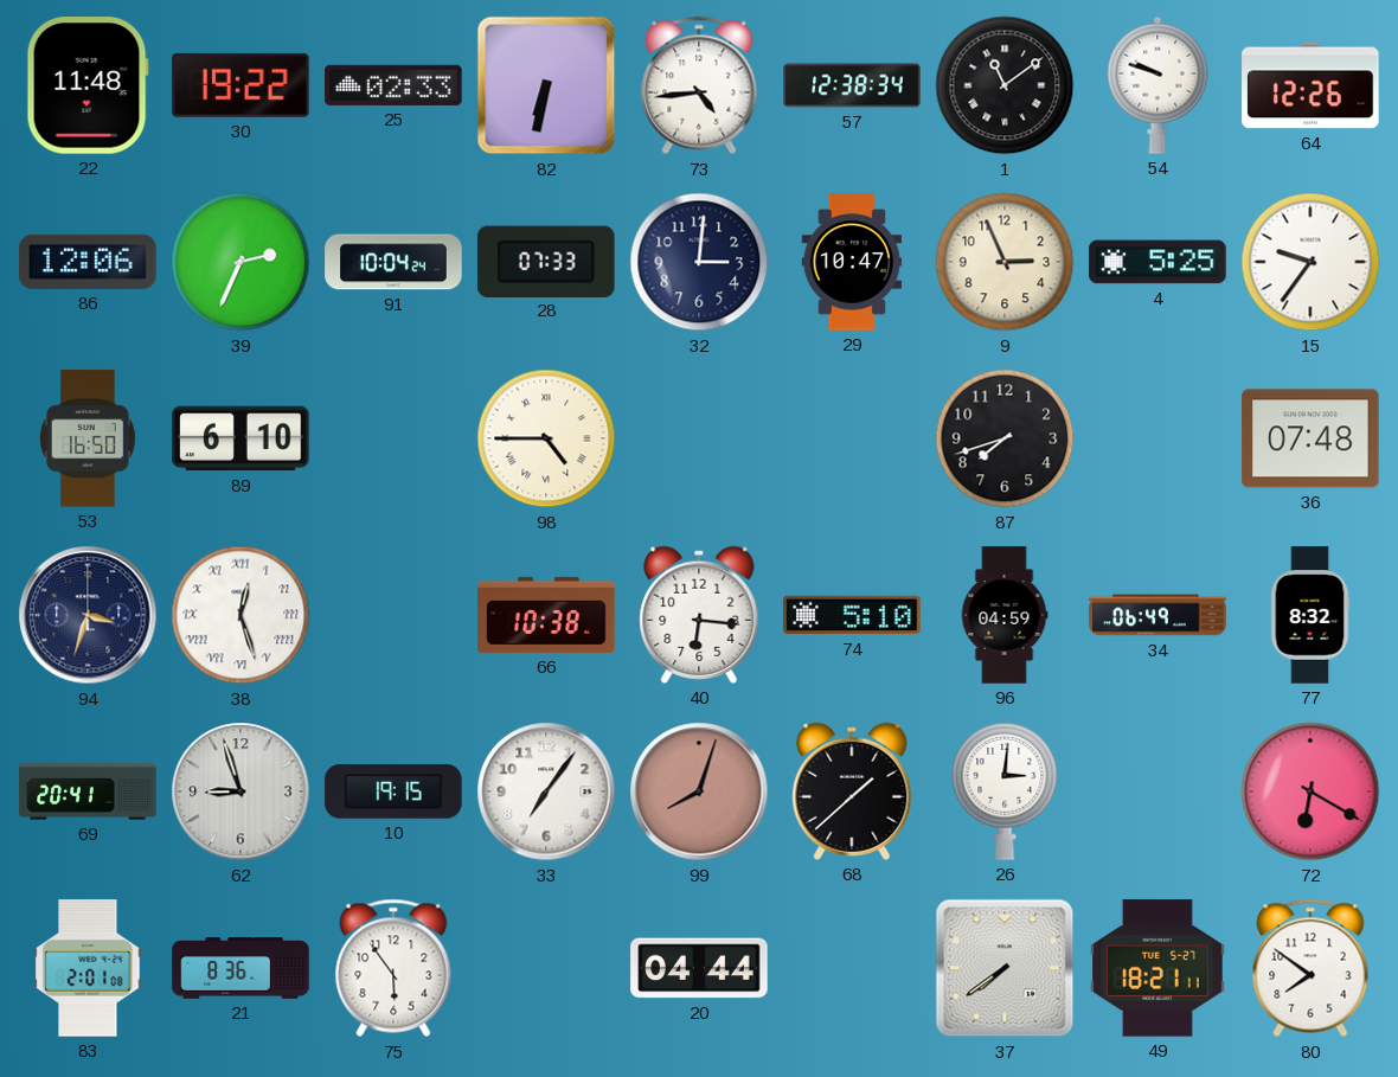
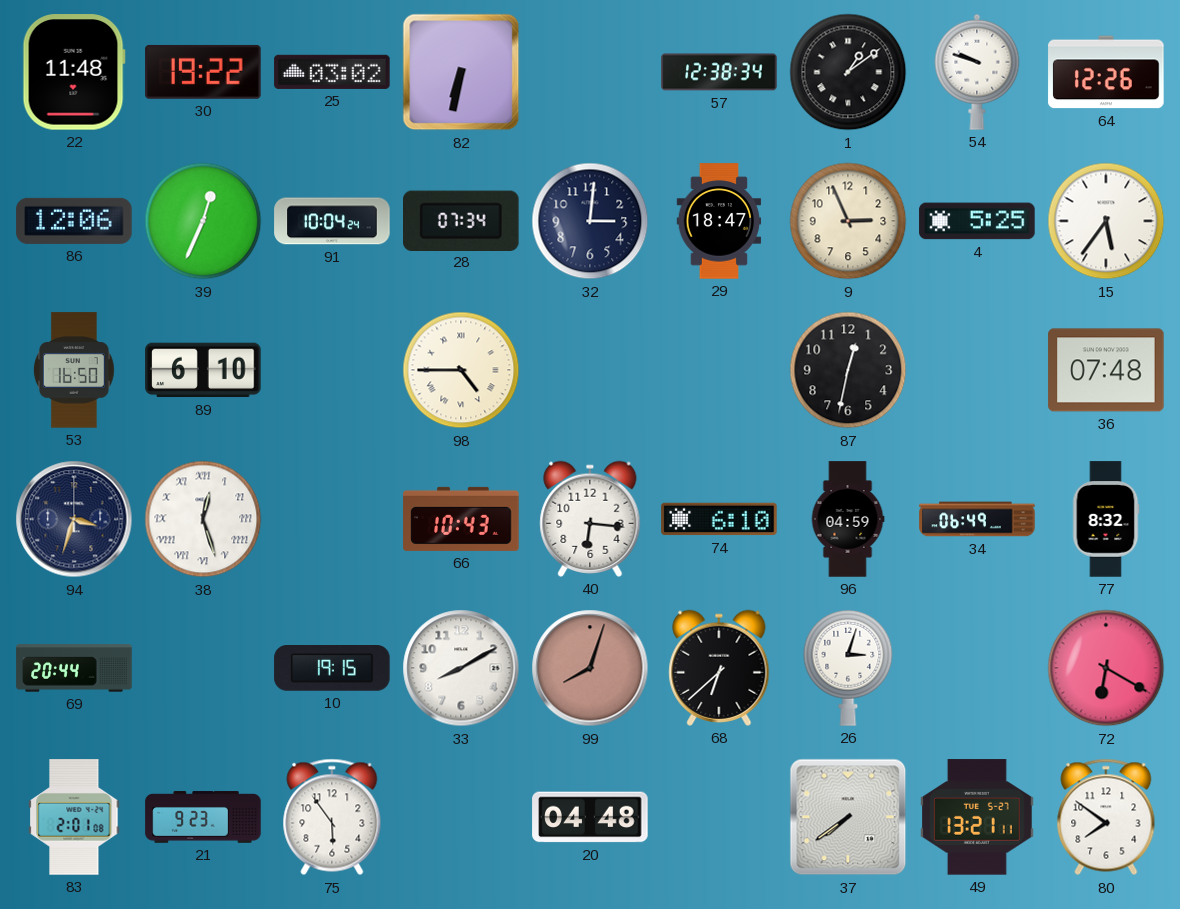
25: 02:33 -> 03:02
73: 4:44 -> none
1: 11:09 -> 1:09
39: 2:34 -> 12:34
28: 07:33 -> 07:34
29: 10:47 -> 18:47
15: 9:36 -> 5:36
87: 7:42 -> 12:32
66: 10:38 -> 10:43
74: 5:10 -> 6:10
69: 20:41 -> 20:44
62: 8:57 -> none
33: 7:06 -> 8:10
68: 1:38 -> 6:38
26: 3:01 -> 3:03
21: 8:36 -> 9:23
20: 04:44 -> 04:48
49: 18:21 -> 13:21
